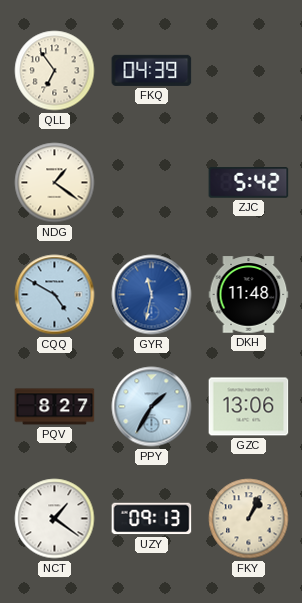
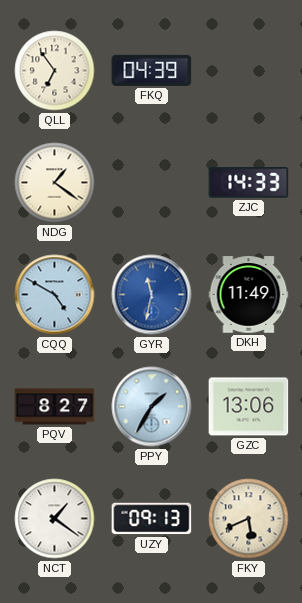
ZJC: 5:42 -> 14:33
DKH: 11:48 -> 11:49
FKY: 1:04 -> 5:41
